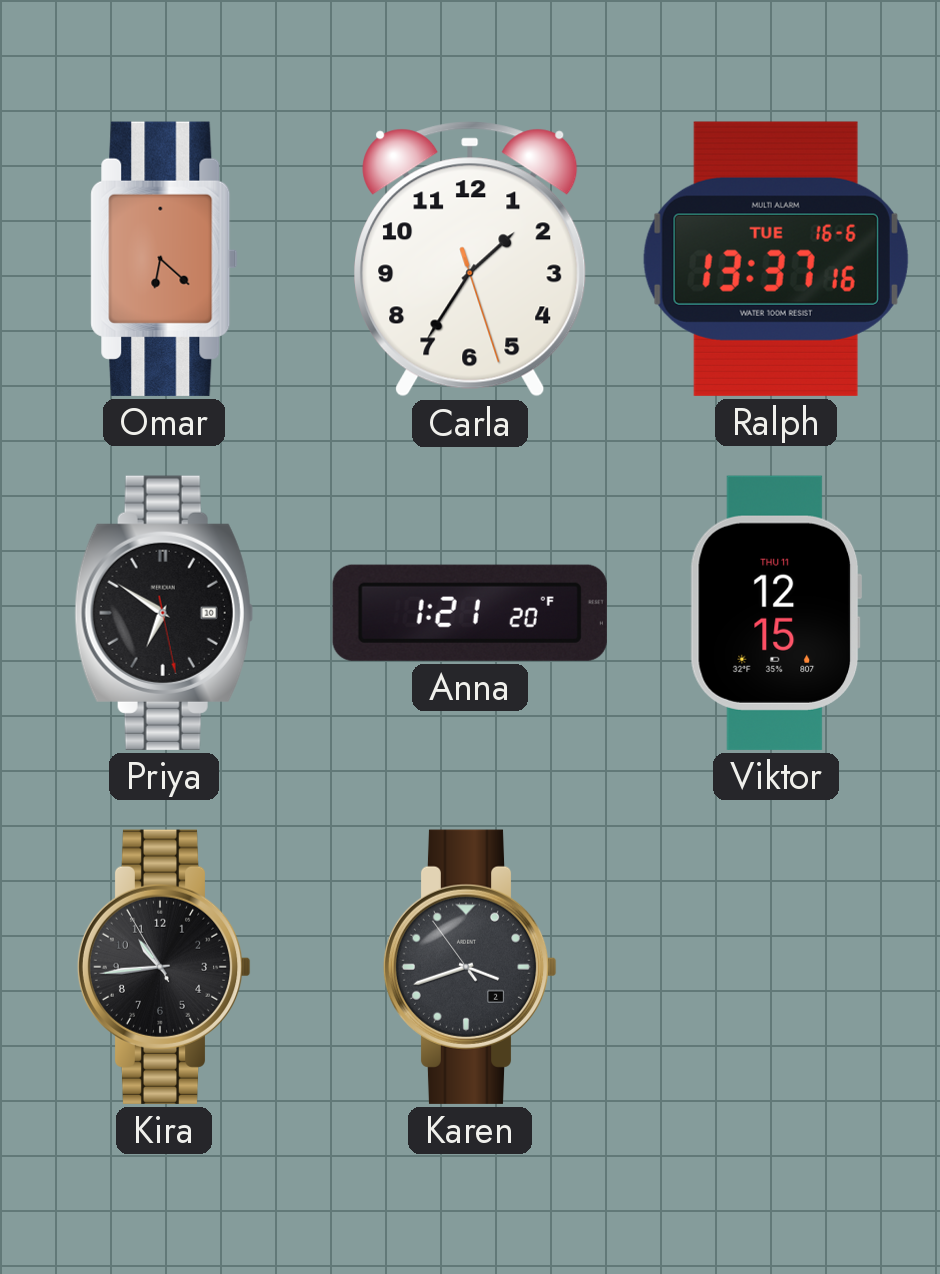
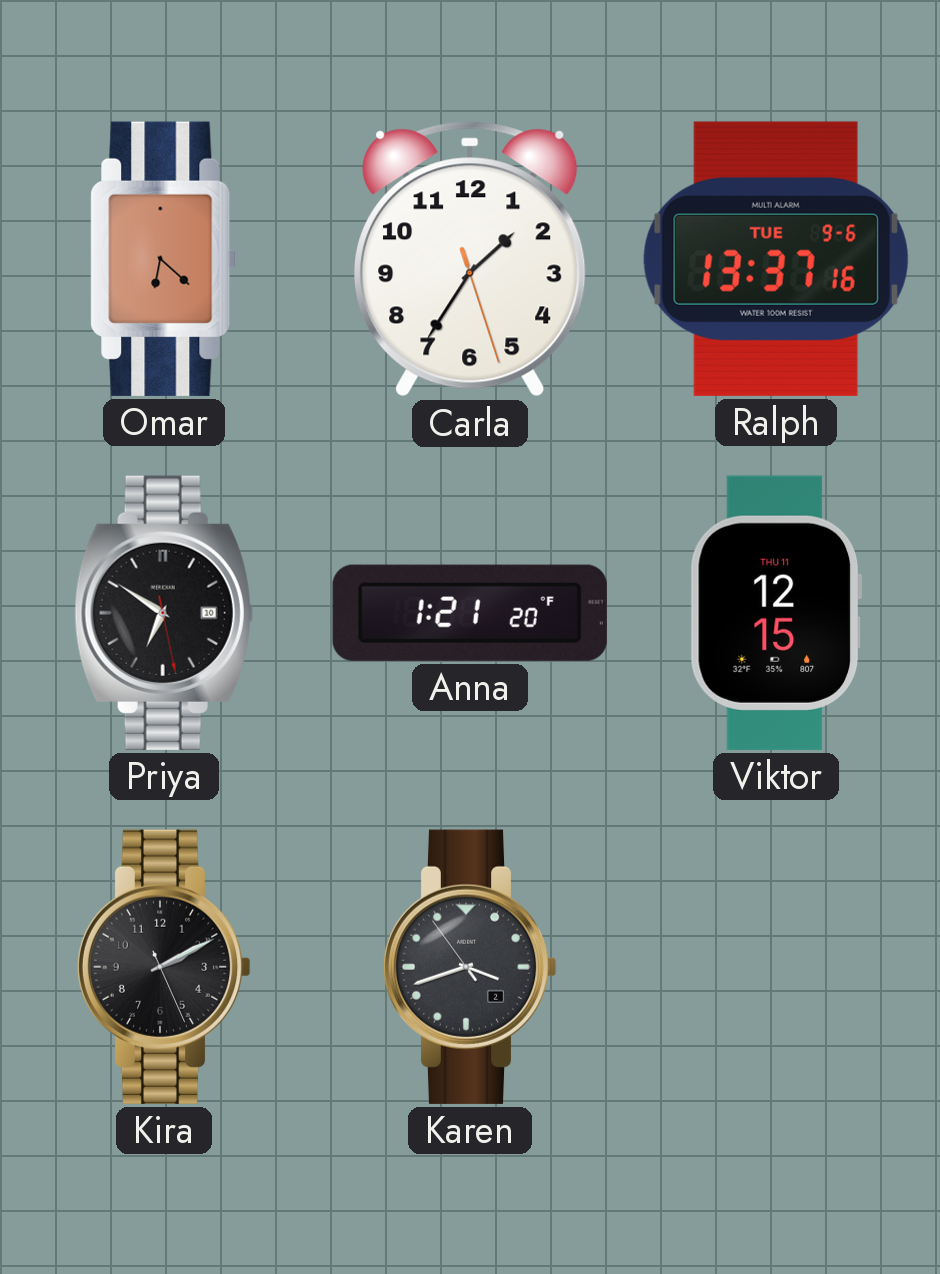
Ralph date: TUE 16-6 -> TUE 9-6
Kira: 10:43 -> 2:10
